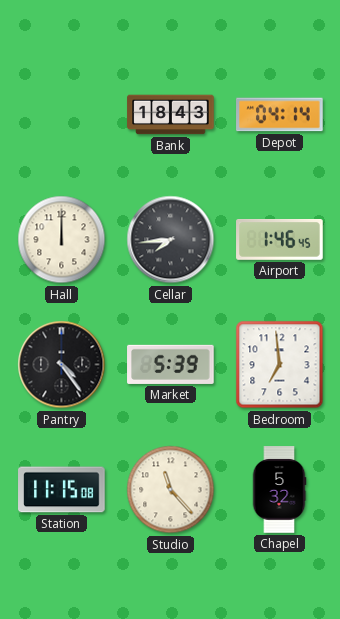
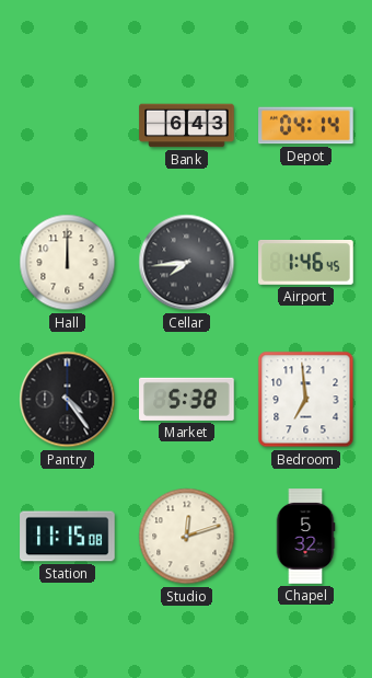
Bank: 18:43 -> 6:43
Market: 5:39 -> 5:38
Studio: 11:23 -> 12:12
